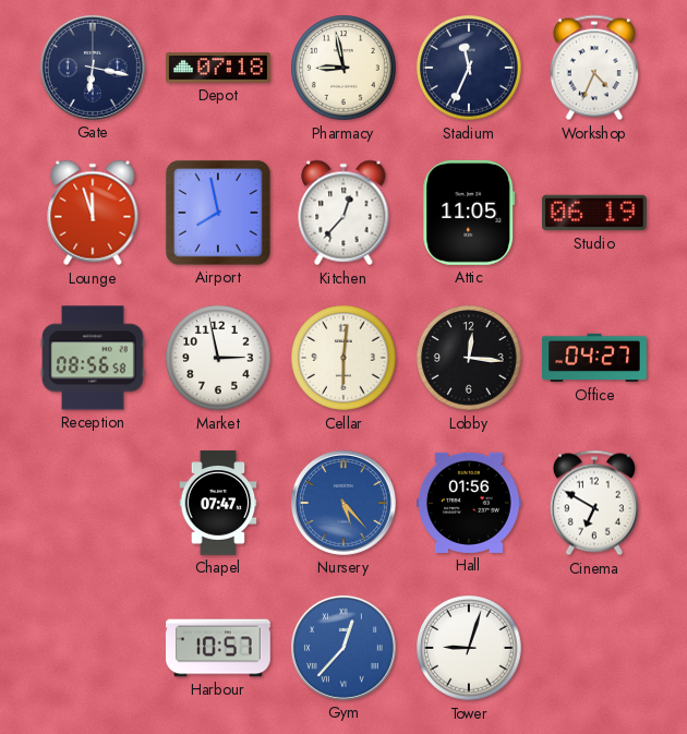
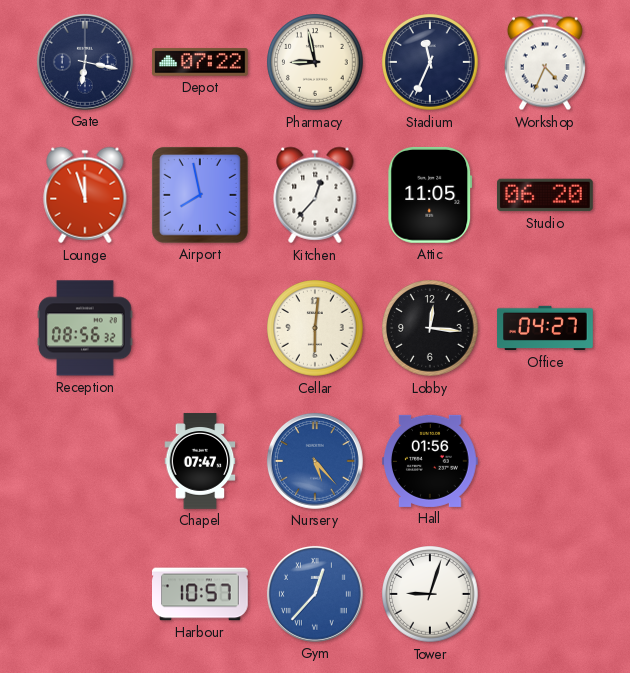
Depot: 07:18 -> 07:22
Studio: 06:19 -> 06:20
Reception: 08:56:58 -> 08:56:32
Market: 2:58 -> none
Cinema: 6:50 -> none
